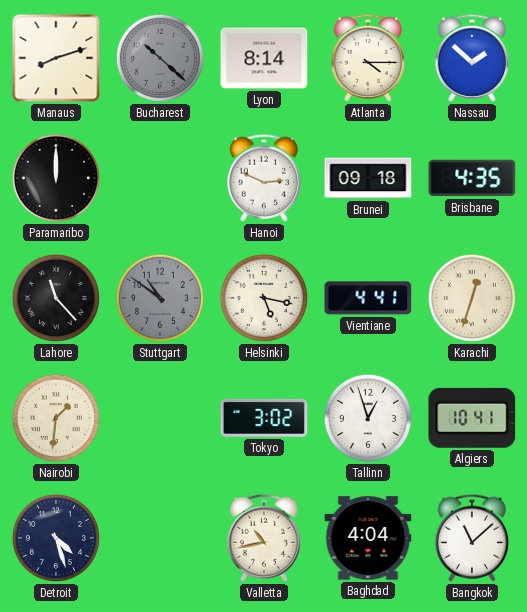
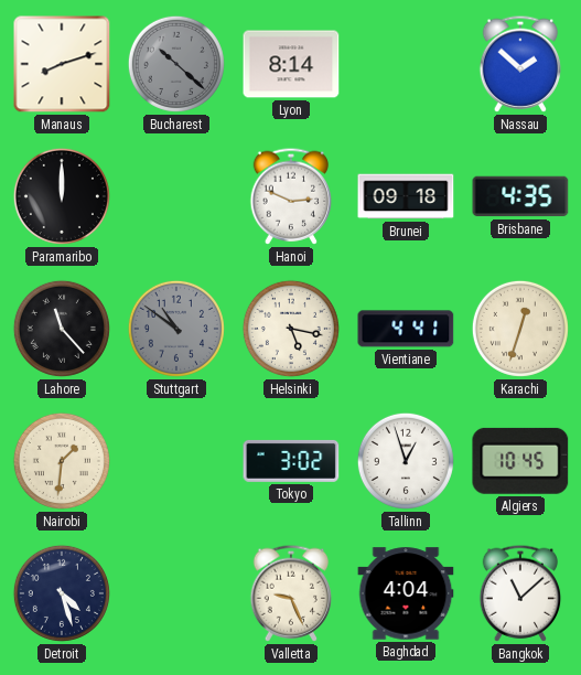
Atlanta: 4:15 -> none
Algiers: 10:41 -> 10:45
Valletta: 10:43 -> 9:26
